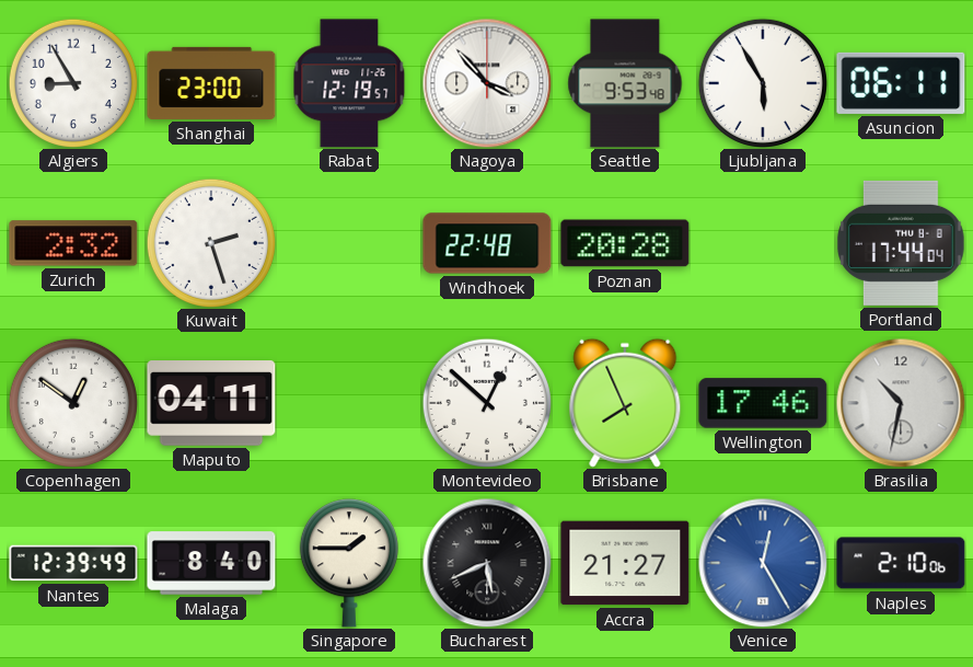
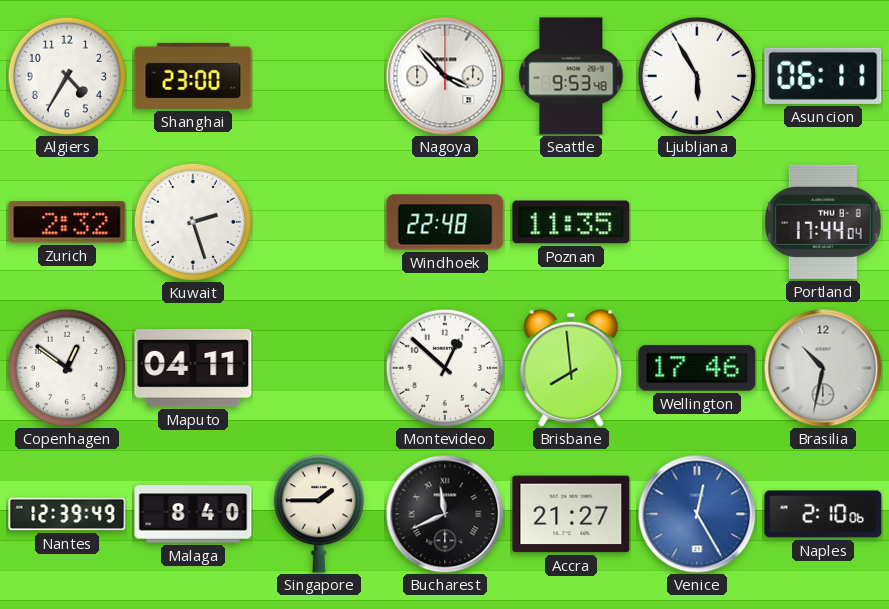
Algiers: 8:55 -> 4:35
Rabat: 12:19 -> none
Poznan: 20:28 -> 11:35
Brisbane: 7:56 -> 7:59
Bucharest: 5:41 -> 11:41
